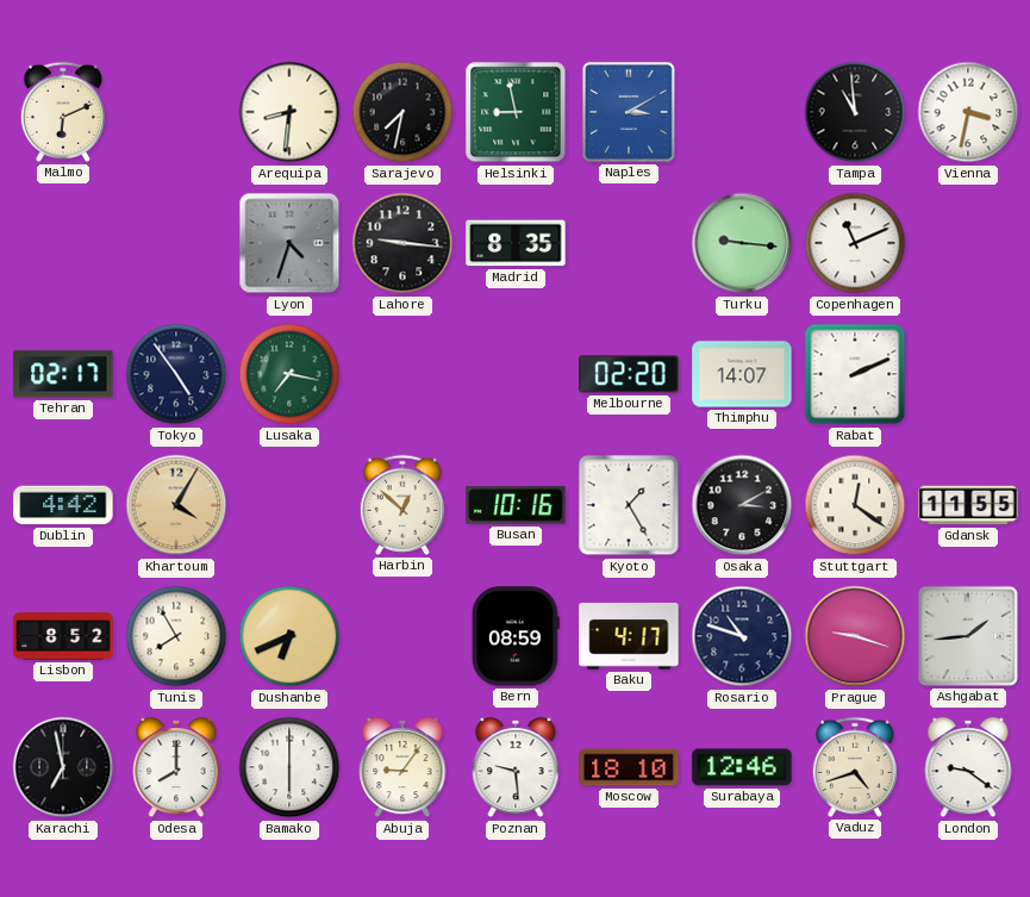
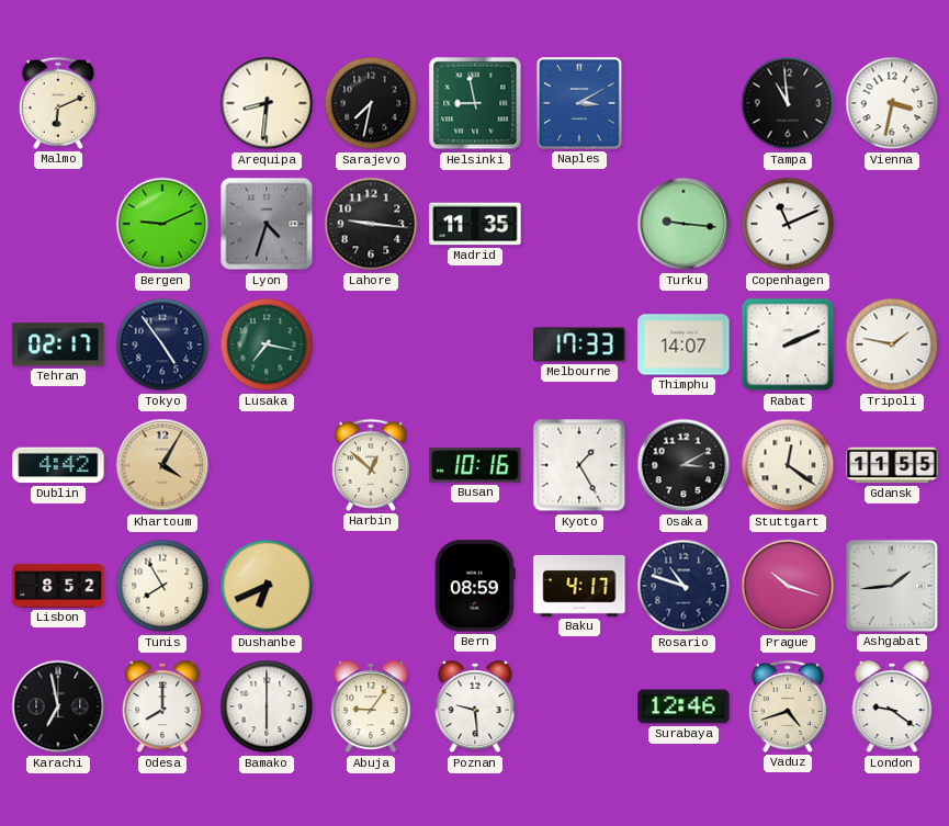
Bergen: none -> 9:11
Madrid: 8:35 -> 11:35
Melbourne: 02:20 -> 17:33
Tripoli: none -> 1:47
Prague: 9:18 -> 10:18
Moscow: 18:10 -> none
